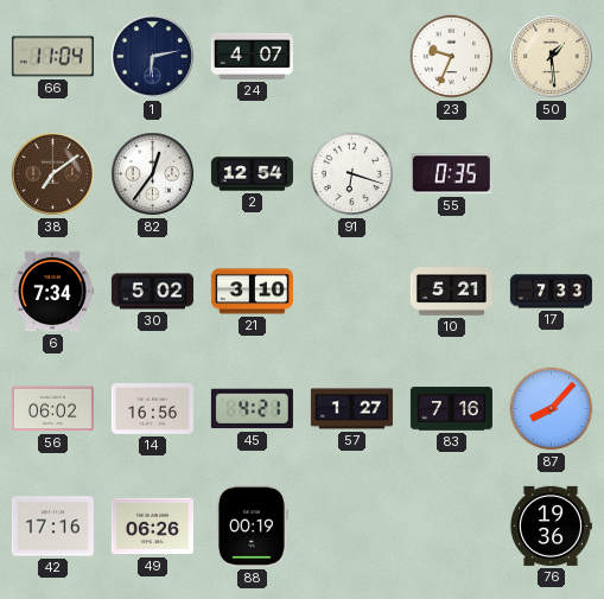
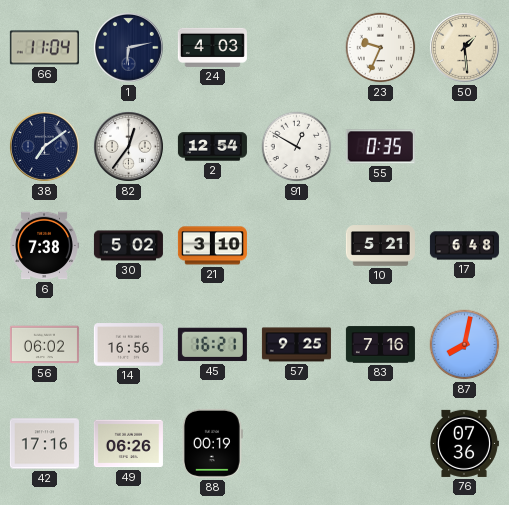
24: 4:07 -> 4:03
38 dial: brown -> navy
91: 6:18 -> 12:50
6: 7:34 -> 7:38
17: 7:33 -> 6:48
45: 4:21 -> 16:21
57: 1:27 -> 9:25
87: 8:07 -> 8:02
76: 19:36 -> 07:36
